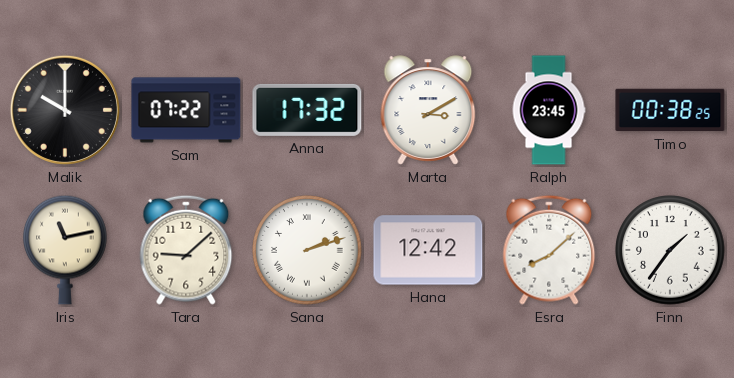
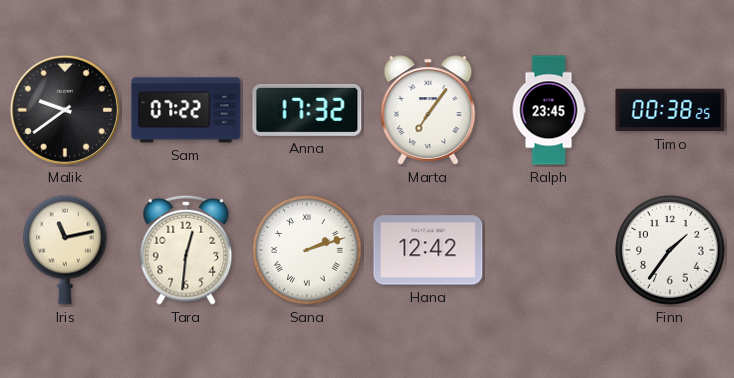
Malik: 10:00 -> 9:39
Marta: 3:10 -> 7:06
Tara: 9:08 -> 12:31
Esra: 8:08 -> none
